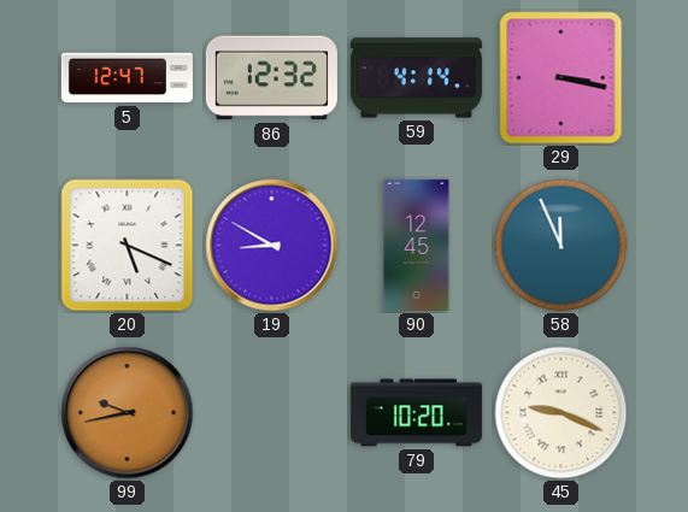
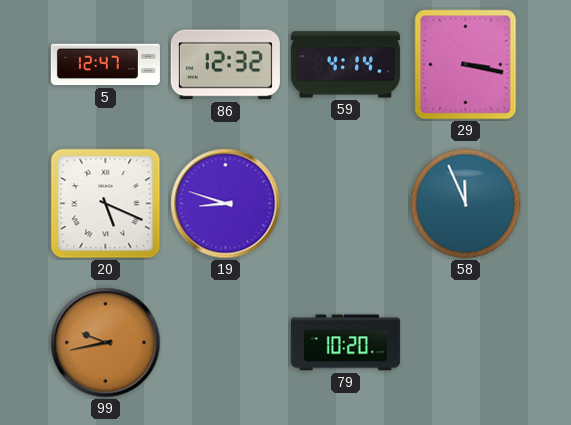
19: 8:50 -> 8:48
90: 12:45 -> none
45: 9:19 -> none
